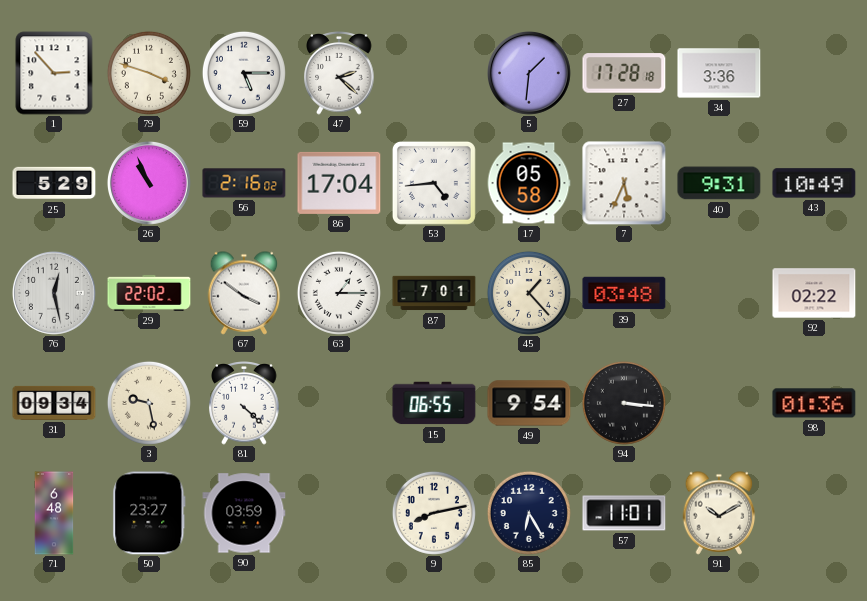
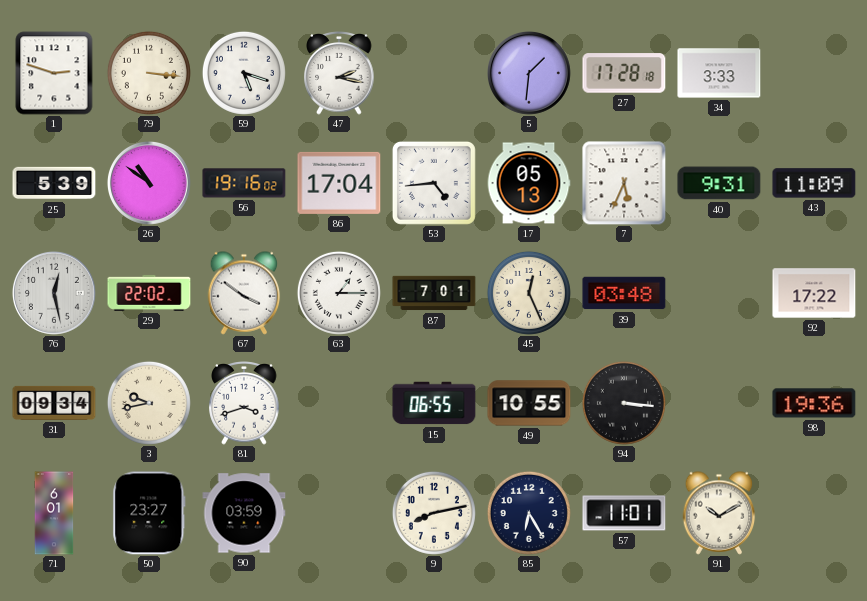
1: 2:53 -> 2:48
79: 3:48 -> 3:16
59: 5:15 -> 5:18
47: 2:22 -> 2:17
34: 3:36 -> 3:33
25: 5:29 -> 5:39
26: 10:56 -> 10:51
56: 2:16 -> 19:16
17: 05:58 -> 05:13
43: 10:49 -> 11:09
45: 1:23 -> 12:26
92: 02:22 -> 17:22
3: 9:28 -> 9:43
81: 4:22 -> 3:42
49: 9:54 -> 10:55
98: 01:36 -> 19:36
71: 6:48 -> 6:01
